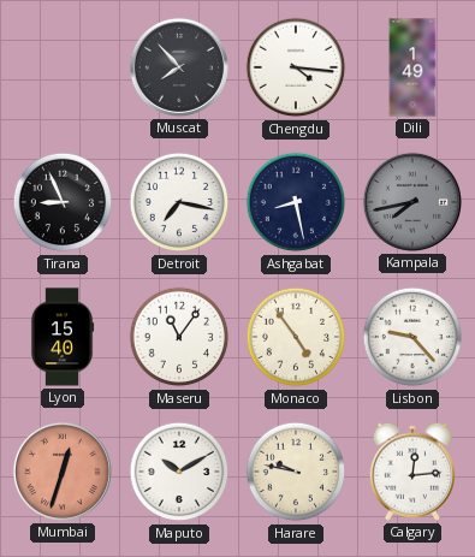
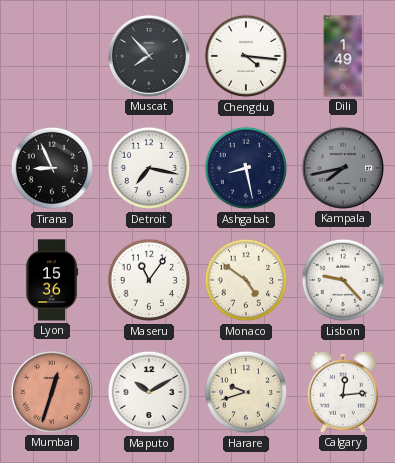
Lyon: 15:40 -> 15:36
Monaco: 4:54 -> 4:51
Harare: 9:47 -> 9:42
